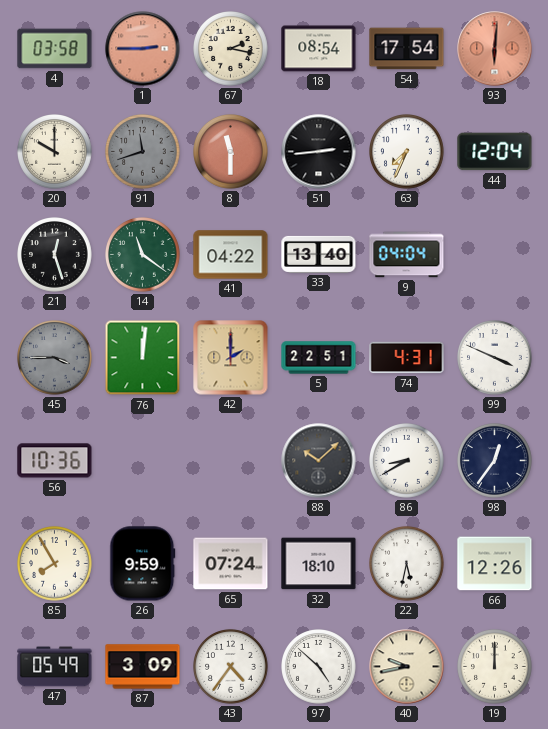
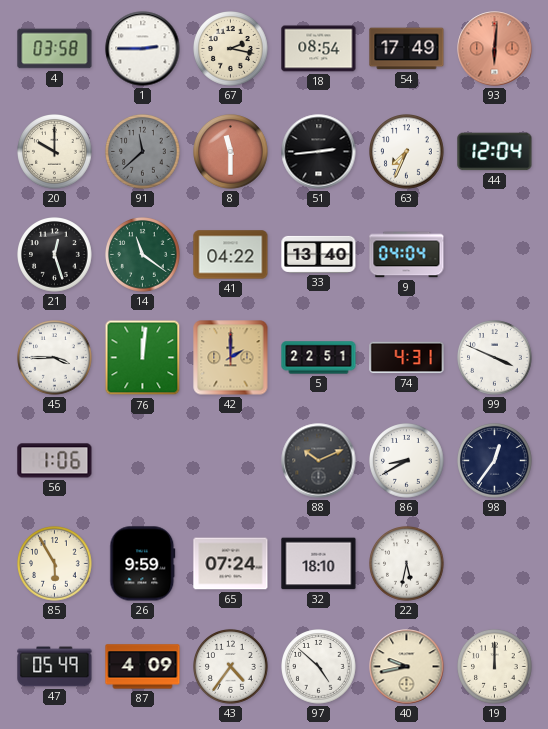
1 dial: salmon -> white
54: 17:54 -> 17:49
91: 11:42 -> 11:38
45 dial: grey -> white
56: 10:36 -> 1:06
88: 10:08 -> 10:11
85: 7:55 -> 5:55
66: 12:26 -> none
87: 3:09 -> 4:09
